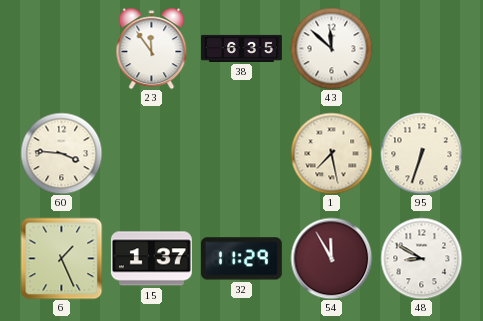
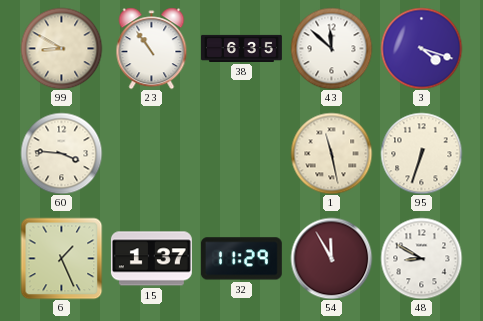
99: none -> 8:50
23: 11:54 -> 10:54
3: none -> 4:18
1: 7:28 -> 11:28
